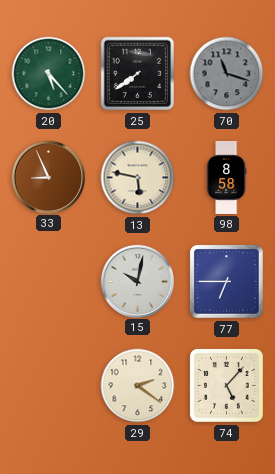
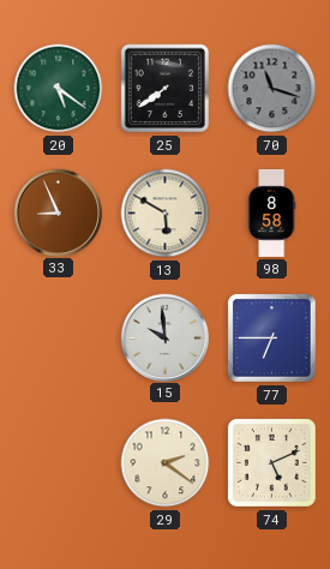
20: 5:23 -> 5:21
13: 5:47 -> 5:50
15: 10:02 -> 9:59
74: 5:07 -> 5:11
